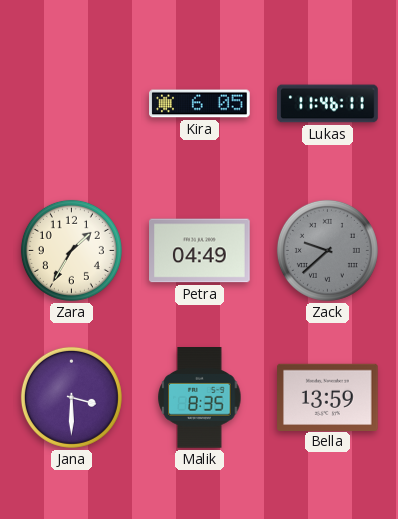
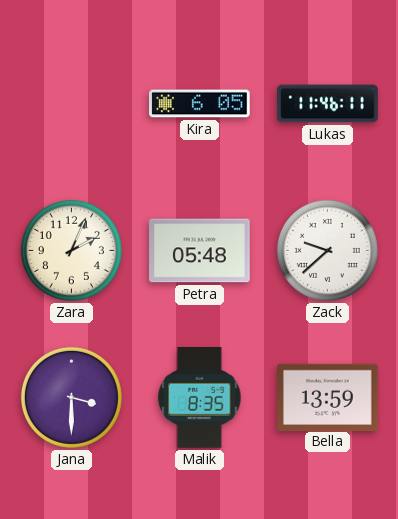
Zara: 1:35 -> 2:04
Petra: 04:49 -> 05:48
Zack dial: grey -> white
